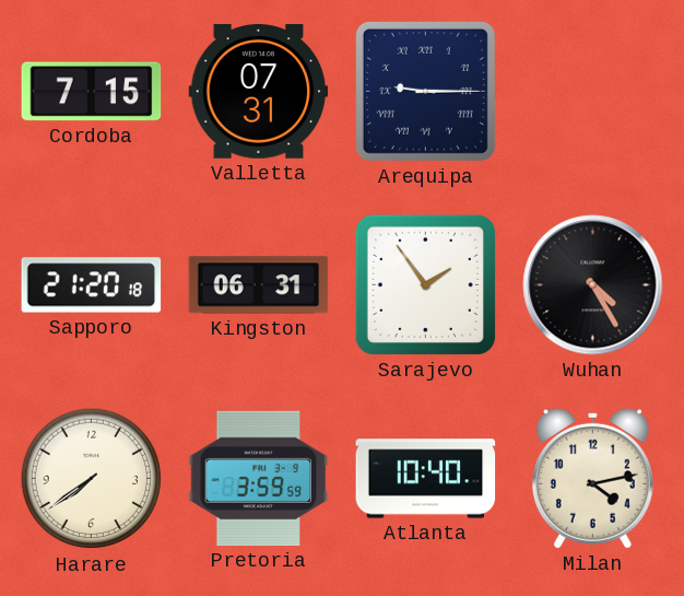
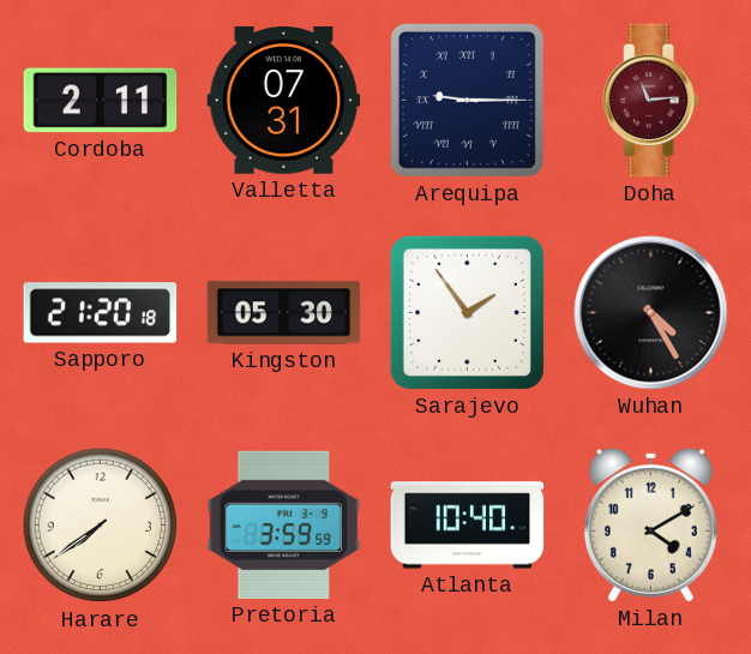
Cordoba: 7:15 -> 2:11
Doha: none -> 11:14
Kingston: 06:31 -> 05:30
Milan: 4:13 -> 4:10
